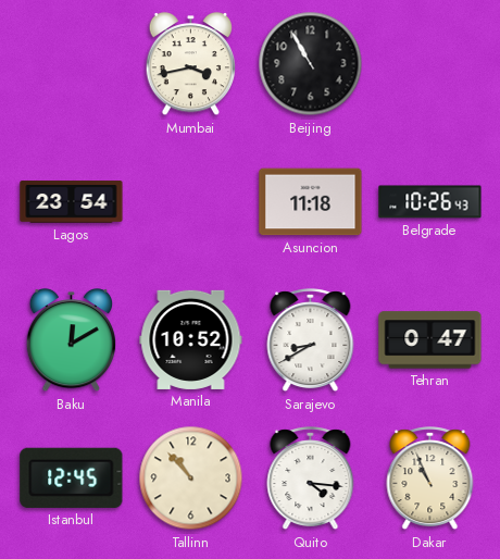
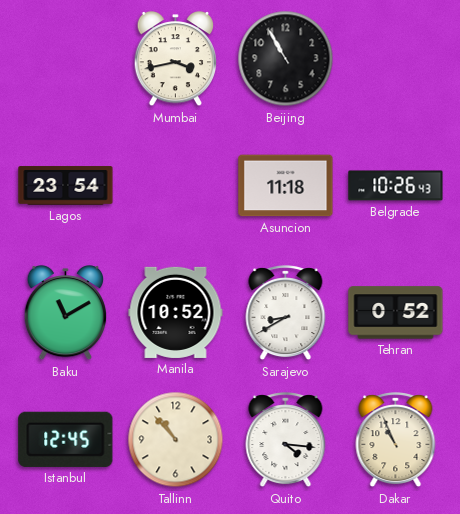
Baku: 12:10 -> 11:10
Tehran: 0:47 -> 0:52
